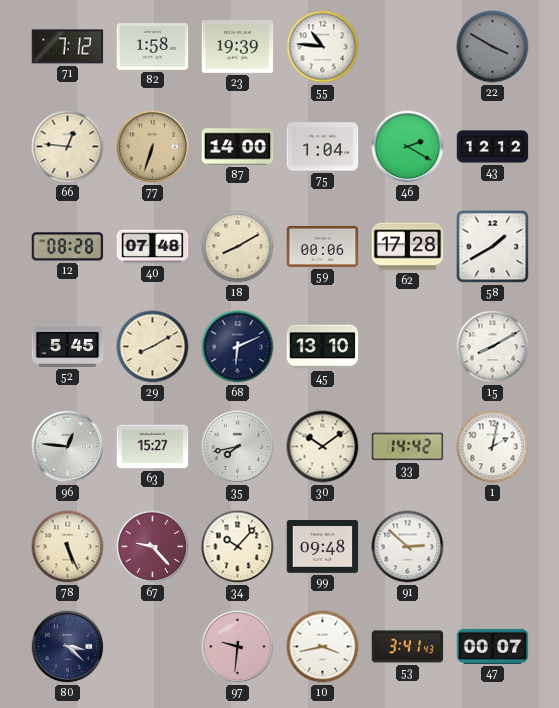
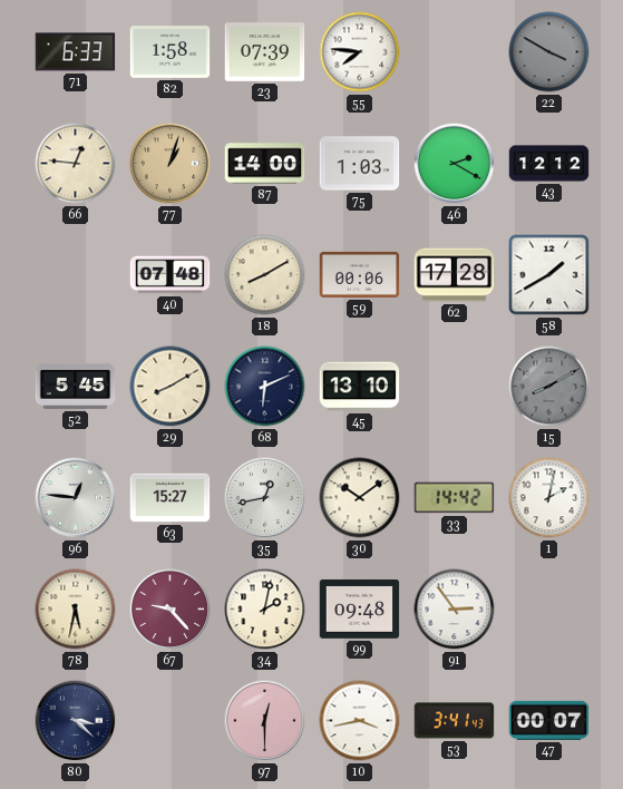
71: 7:12 -> 6:33
23: 19:39 -> 07:39
55: 10:46 -> 7:46
77: 6:33 -> 1:03
75: 1:04 -> 1:03
12: 08:28 -> none
15 dial: white -> grey
35: 7:43 -> 12:43
78: 5:26 -> 5:32
34: 10:07 -> 2:02
91: 2:52 -> 2:54
97: 9:31 -> 12:30
